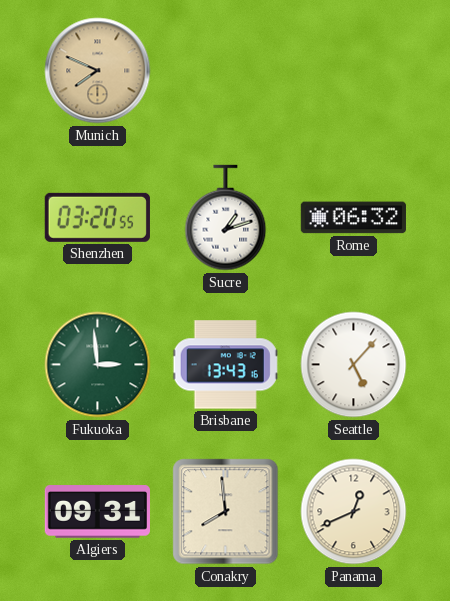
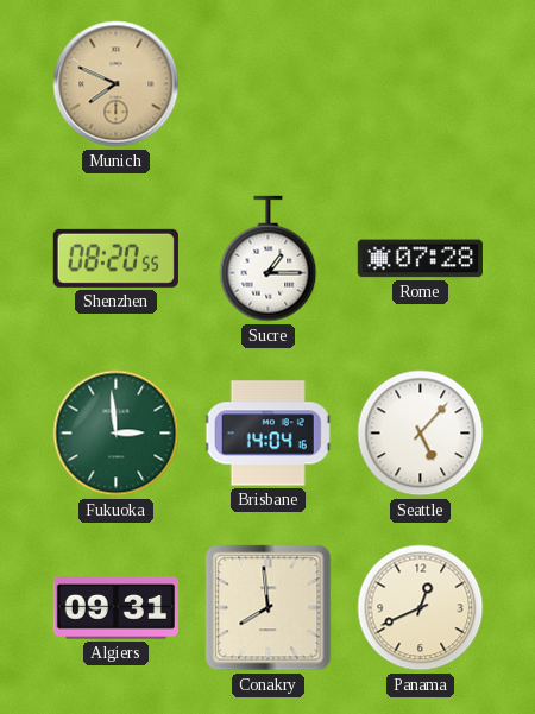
Shenzhen: 03:20 -> 08:20
Sucre: 1:12 -> 1:15
Rome: 06:32 -> 07:28
Brisbane: 13:43 -> 14:04
